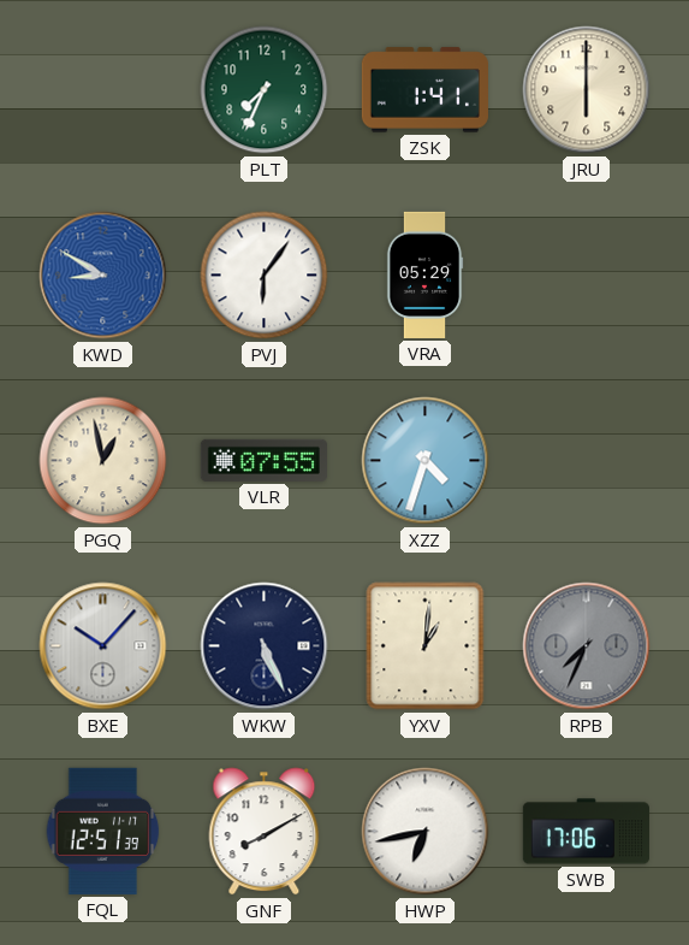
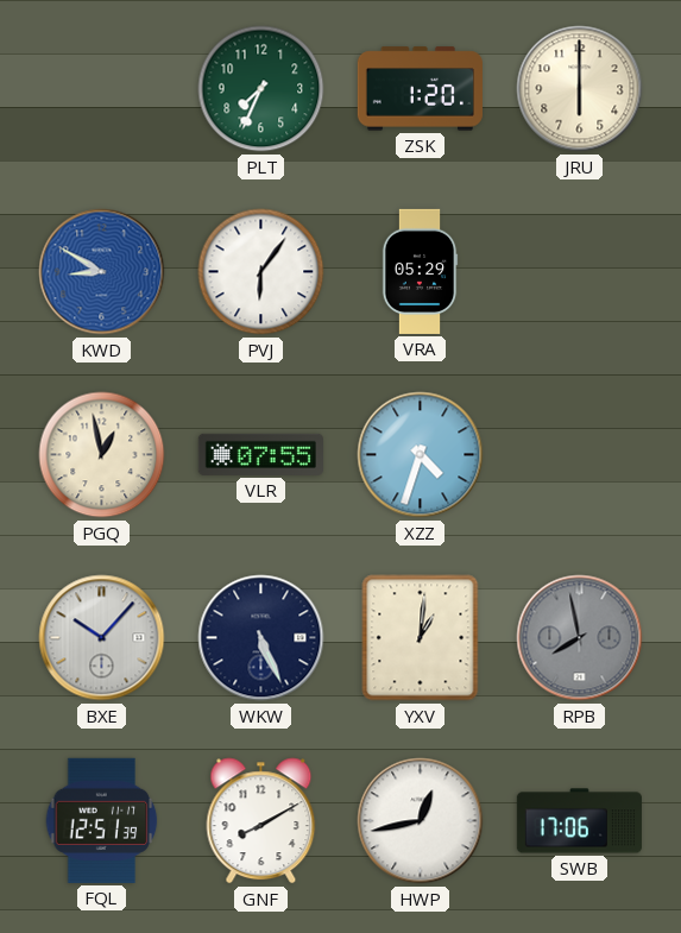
ZSK: 1:41 -> 1:20
RPB: 7:34 -> 7:58
HWP: 6:43 -> 12:43
